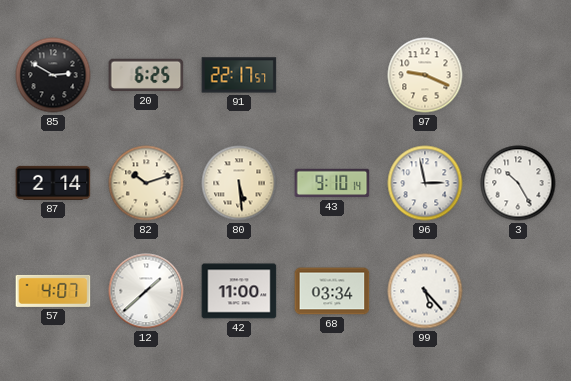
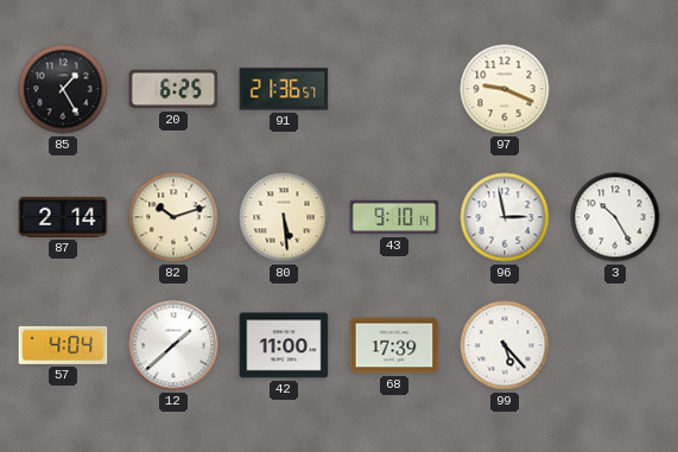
85: 2:50 -> 1:25
91: 22:17 -> 21:36
57: 4:07 -> 4:04
68: 03:34 -> 17:39
